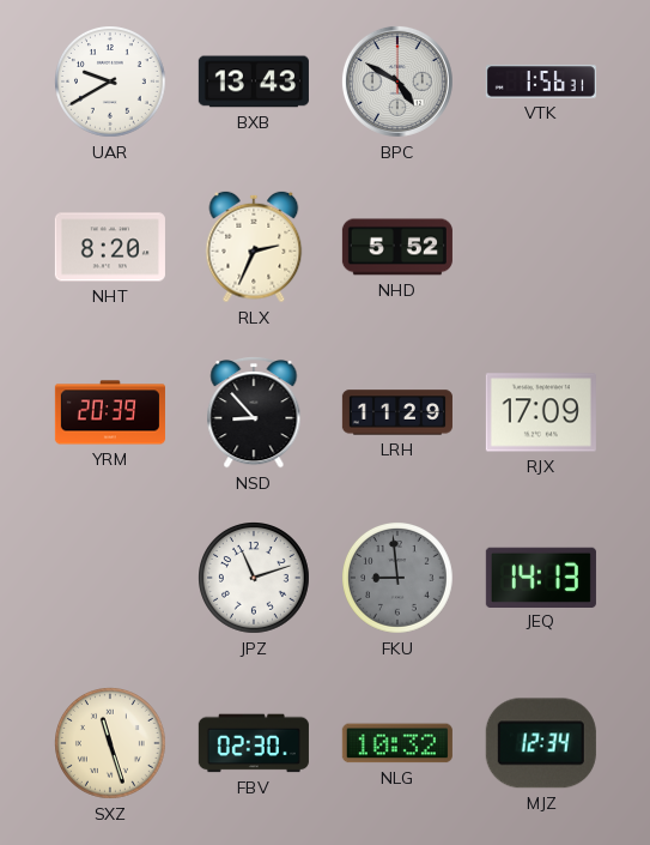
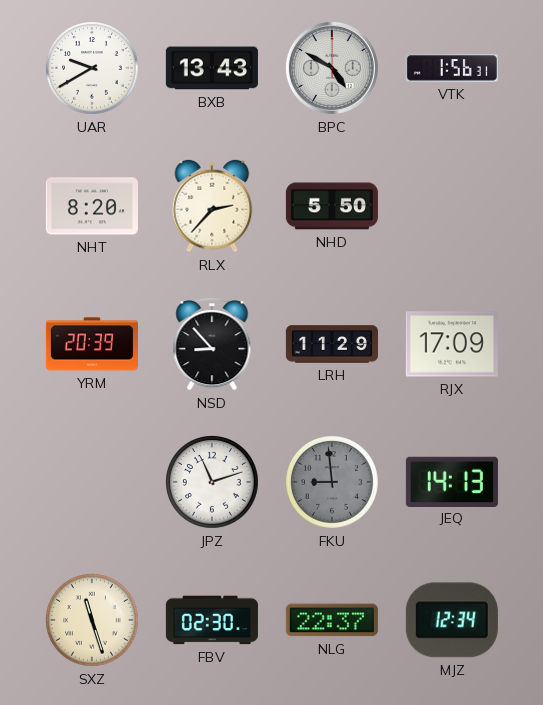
RLX: 2:34 -> 2:37
NHD: 5:52 -> 5:50
NLG: 10:32 -> 22:37
